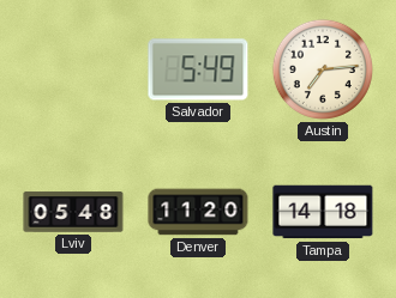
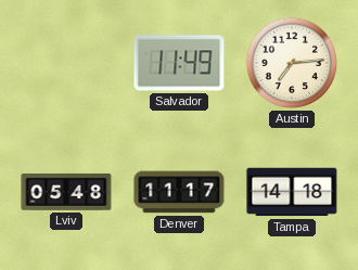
Salvador: 5:49 -> 11:49
Denver: 11:20 -> 11:17
